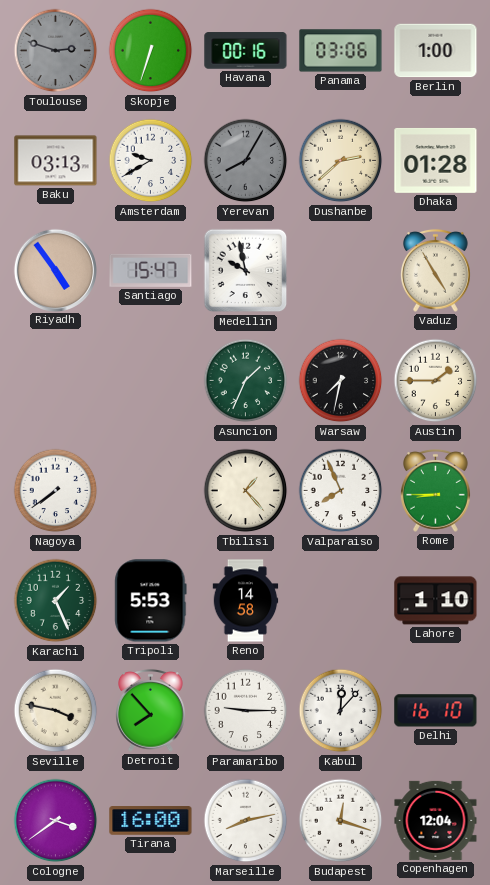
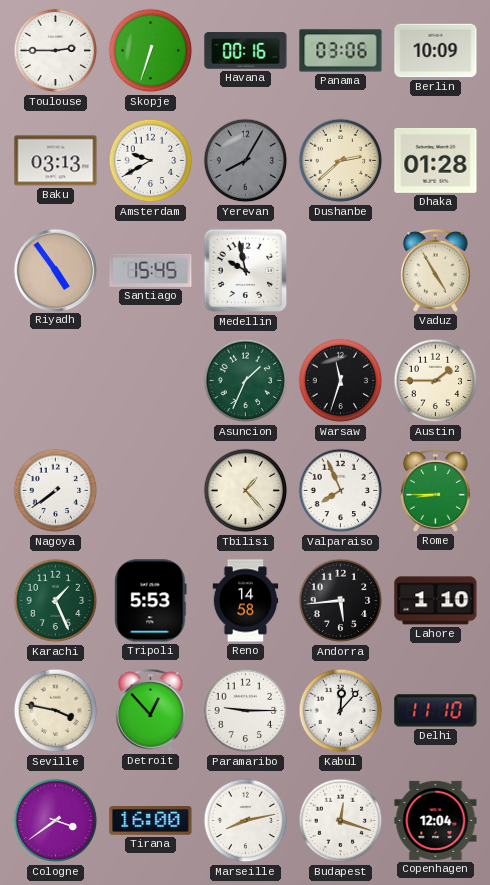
Toulouse: 2:48 -> 2:45
Toulouse dial: grey -> white
Berlin: 1:00 -> 10:09
Santiago: 15:47 -> 15:45
Warsaw: 7:32 -> 11:33
Andorra: none -> 5:44
Detroit: 7:53 -> 12:53
Delhi: 16:10 -> 11:10
